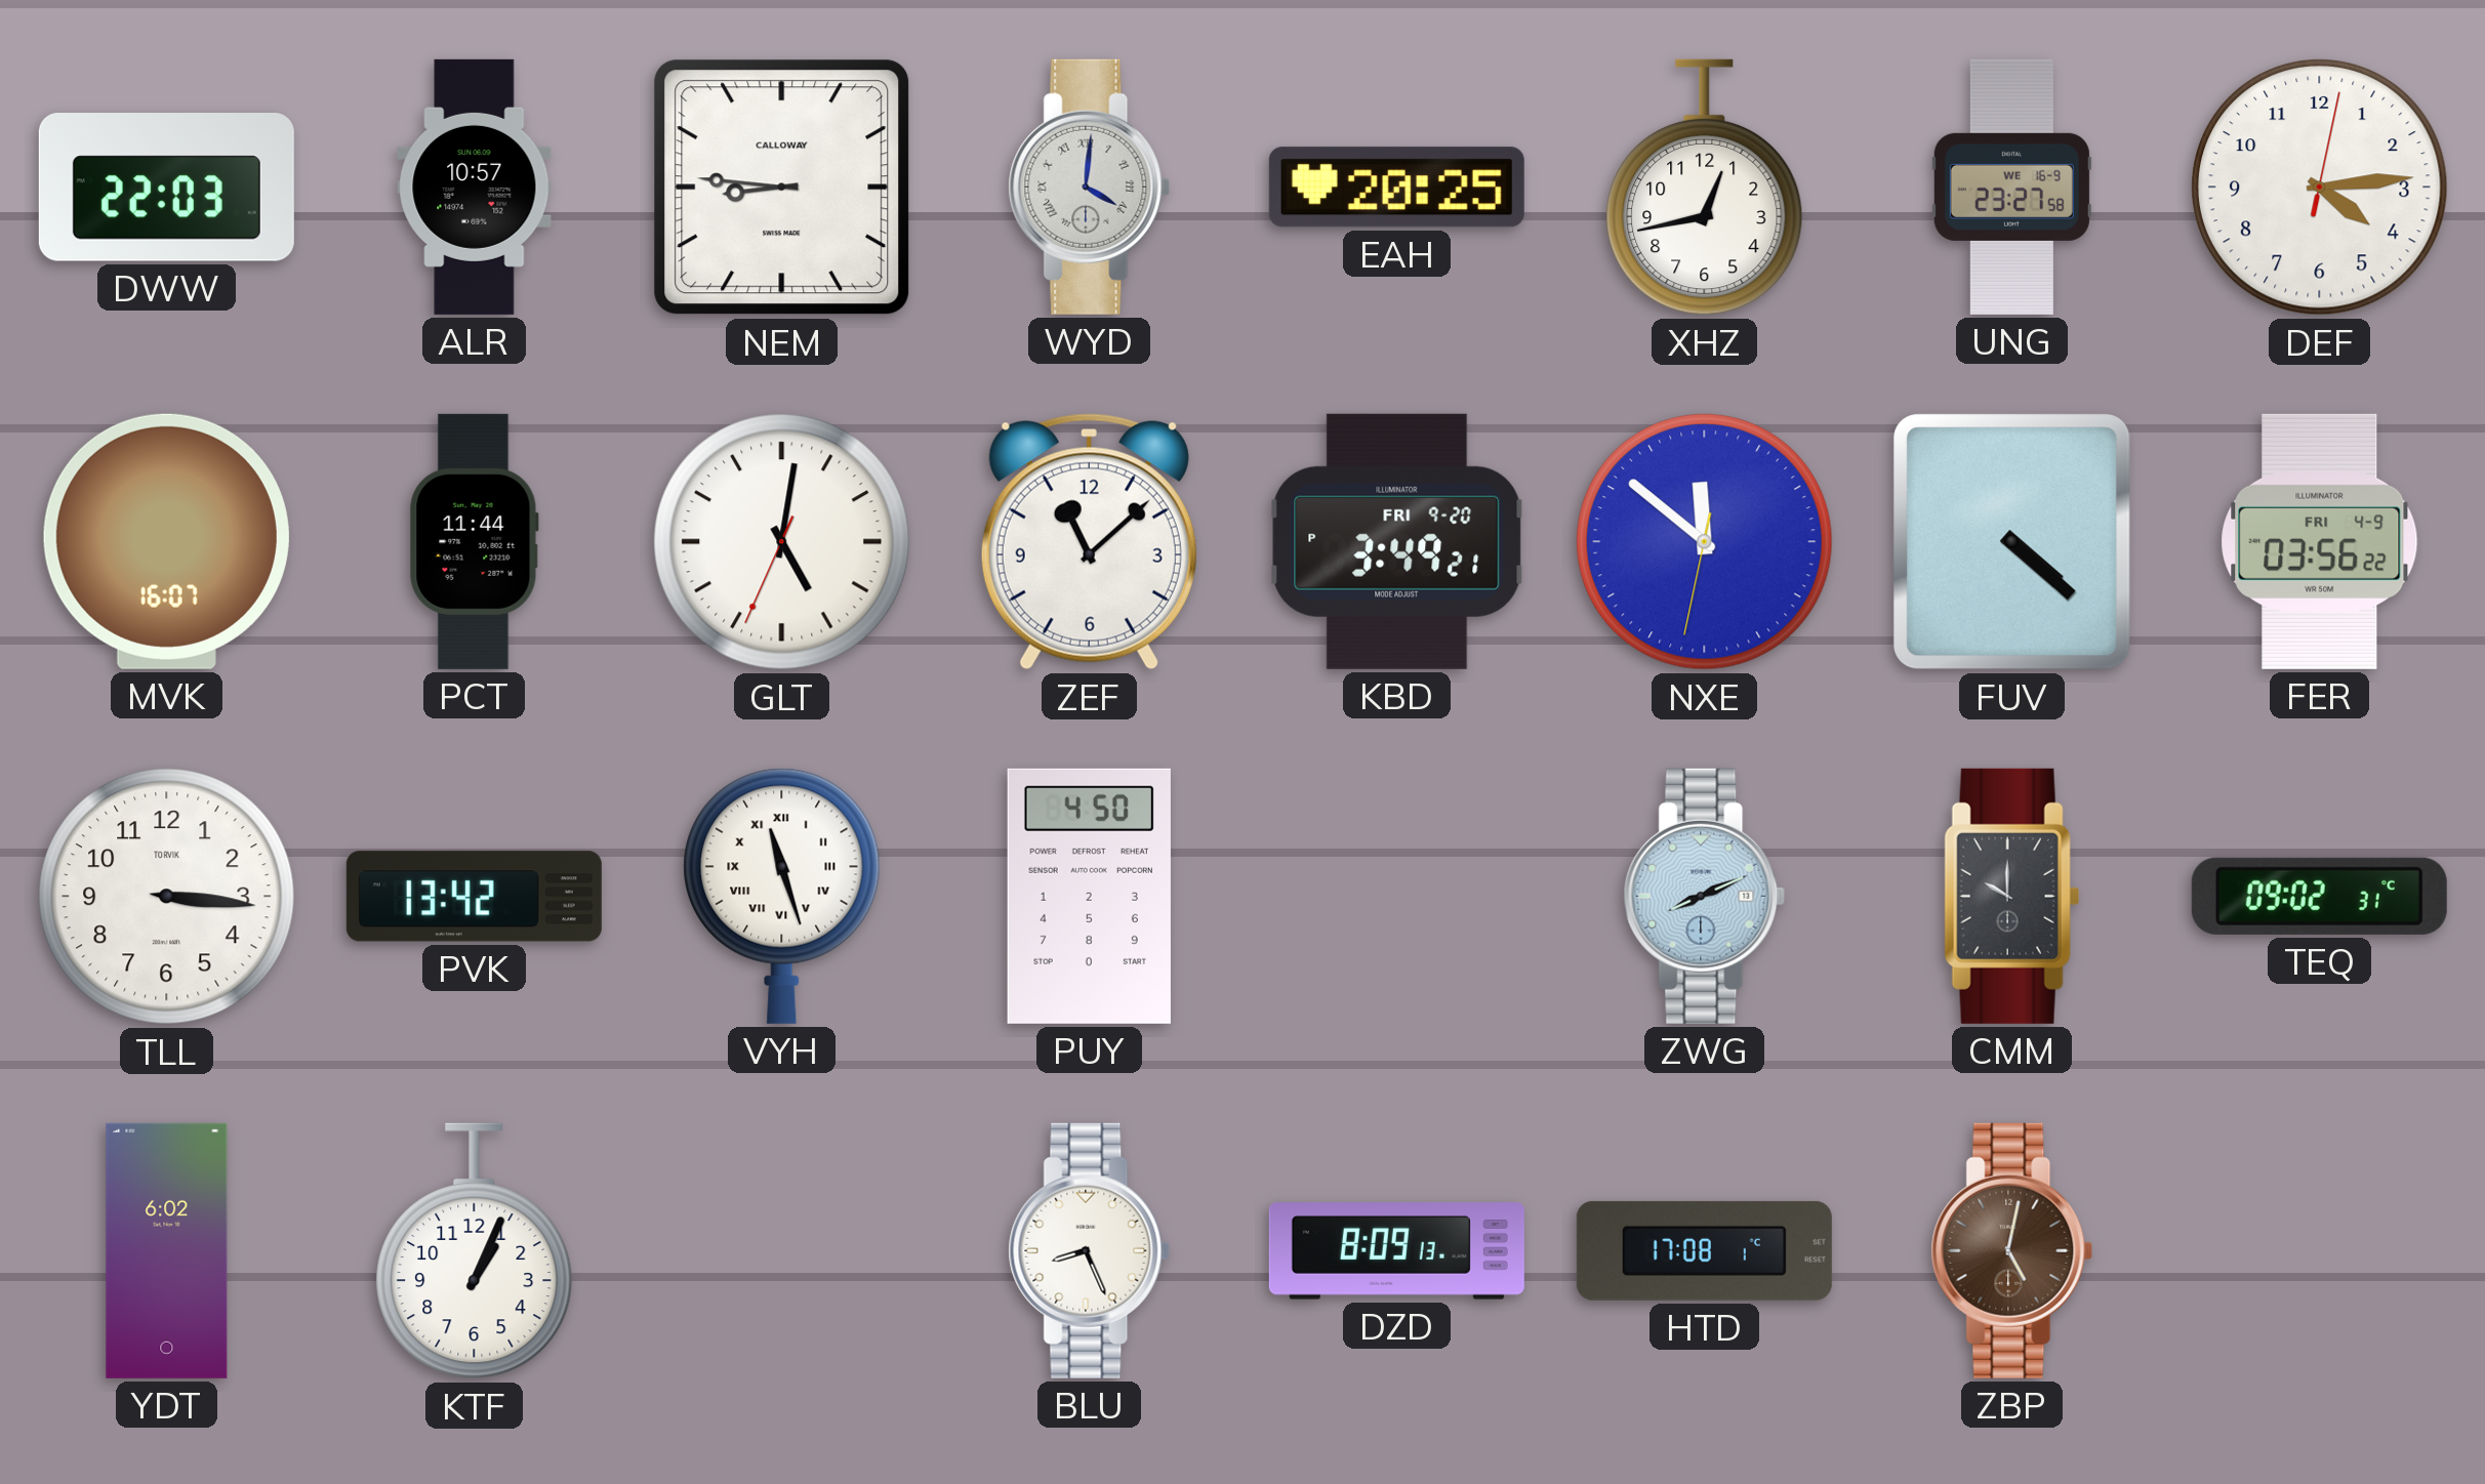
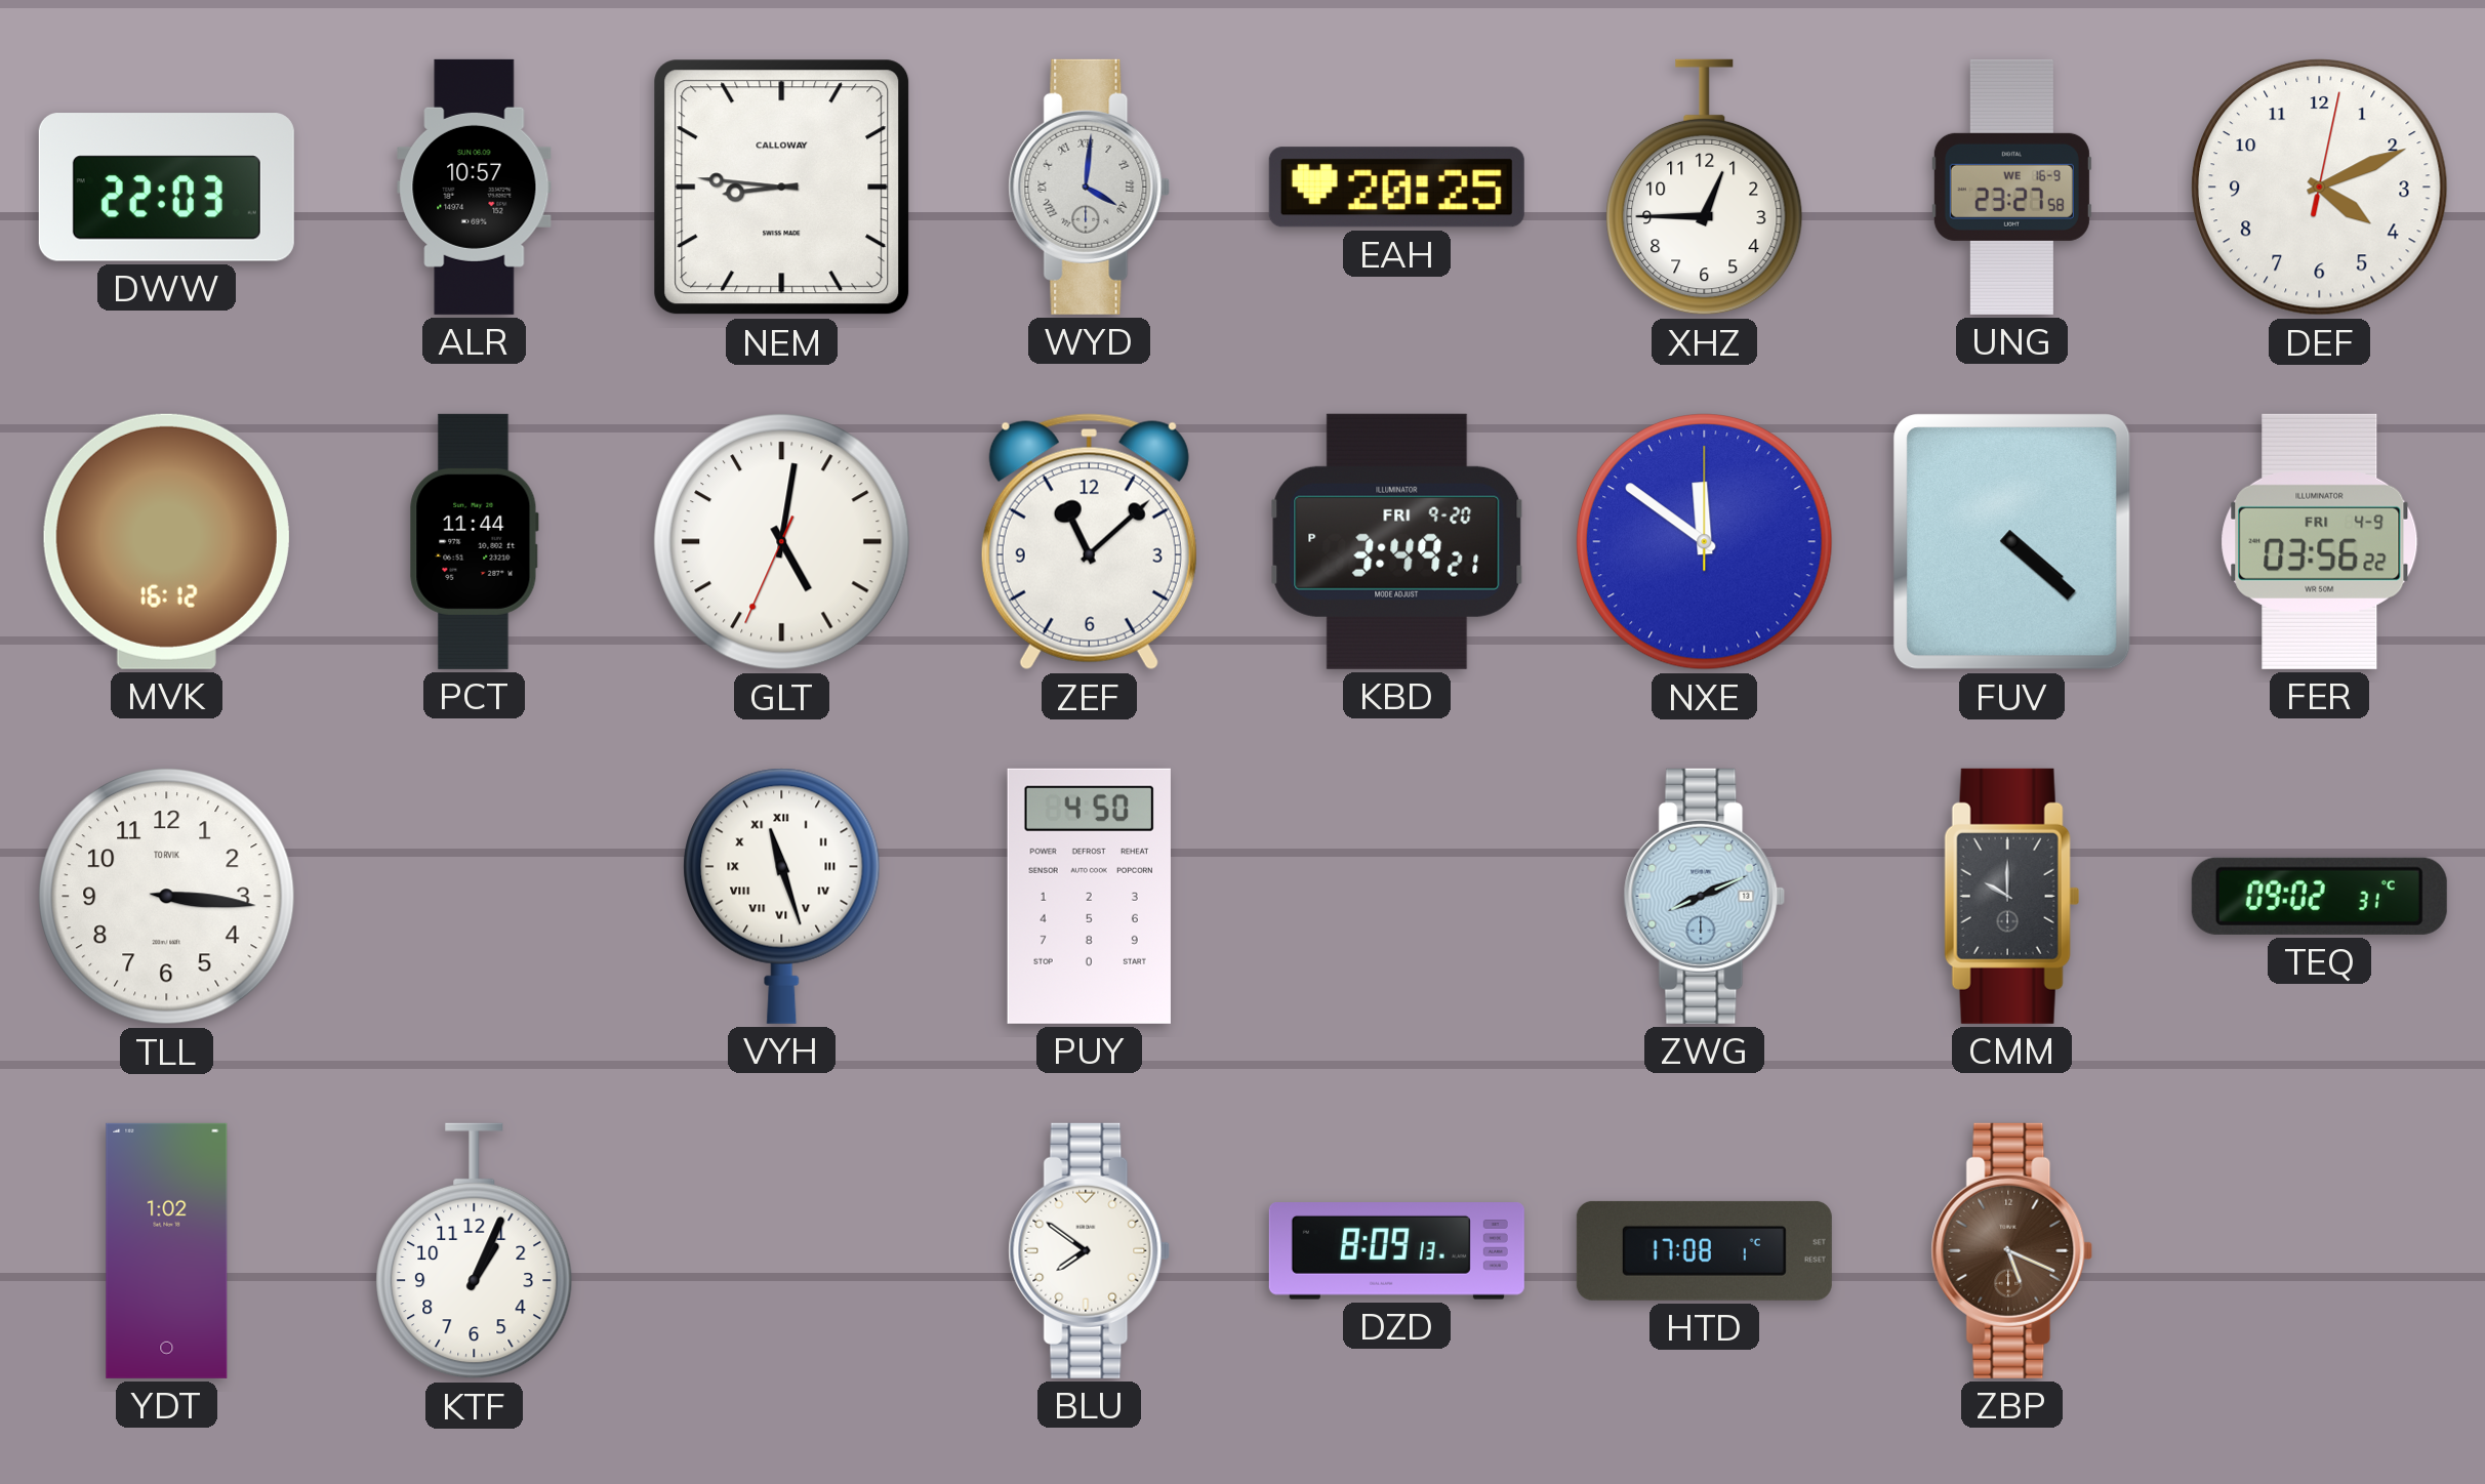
XHZ: 12:43 -> 12:45
DEF: 4:14 -> 4:11
MVK: 16:07 -> 16:12
NXE: 11:51:32 -> 11:51:00
PVK: 13:42 -> none
YDT: 6:02 -> 1:02
BLU: 8:26 -> 7:51
ZBP: 5:02 -> 5:19
